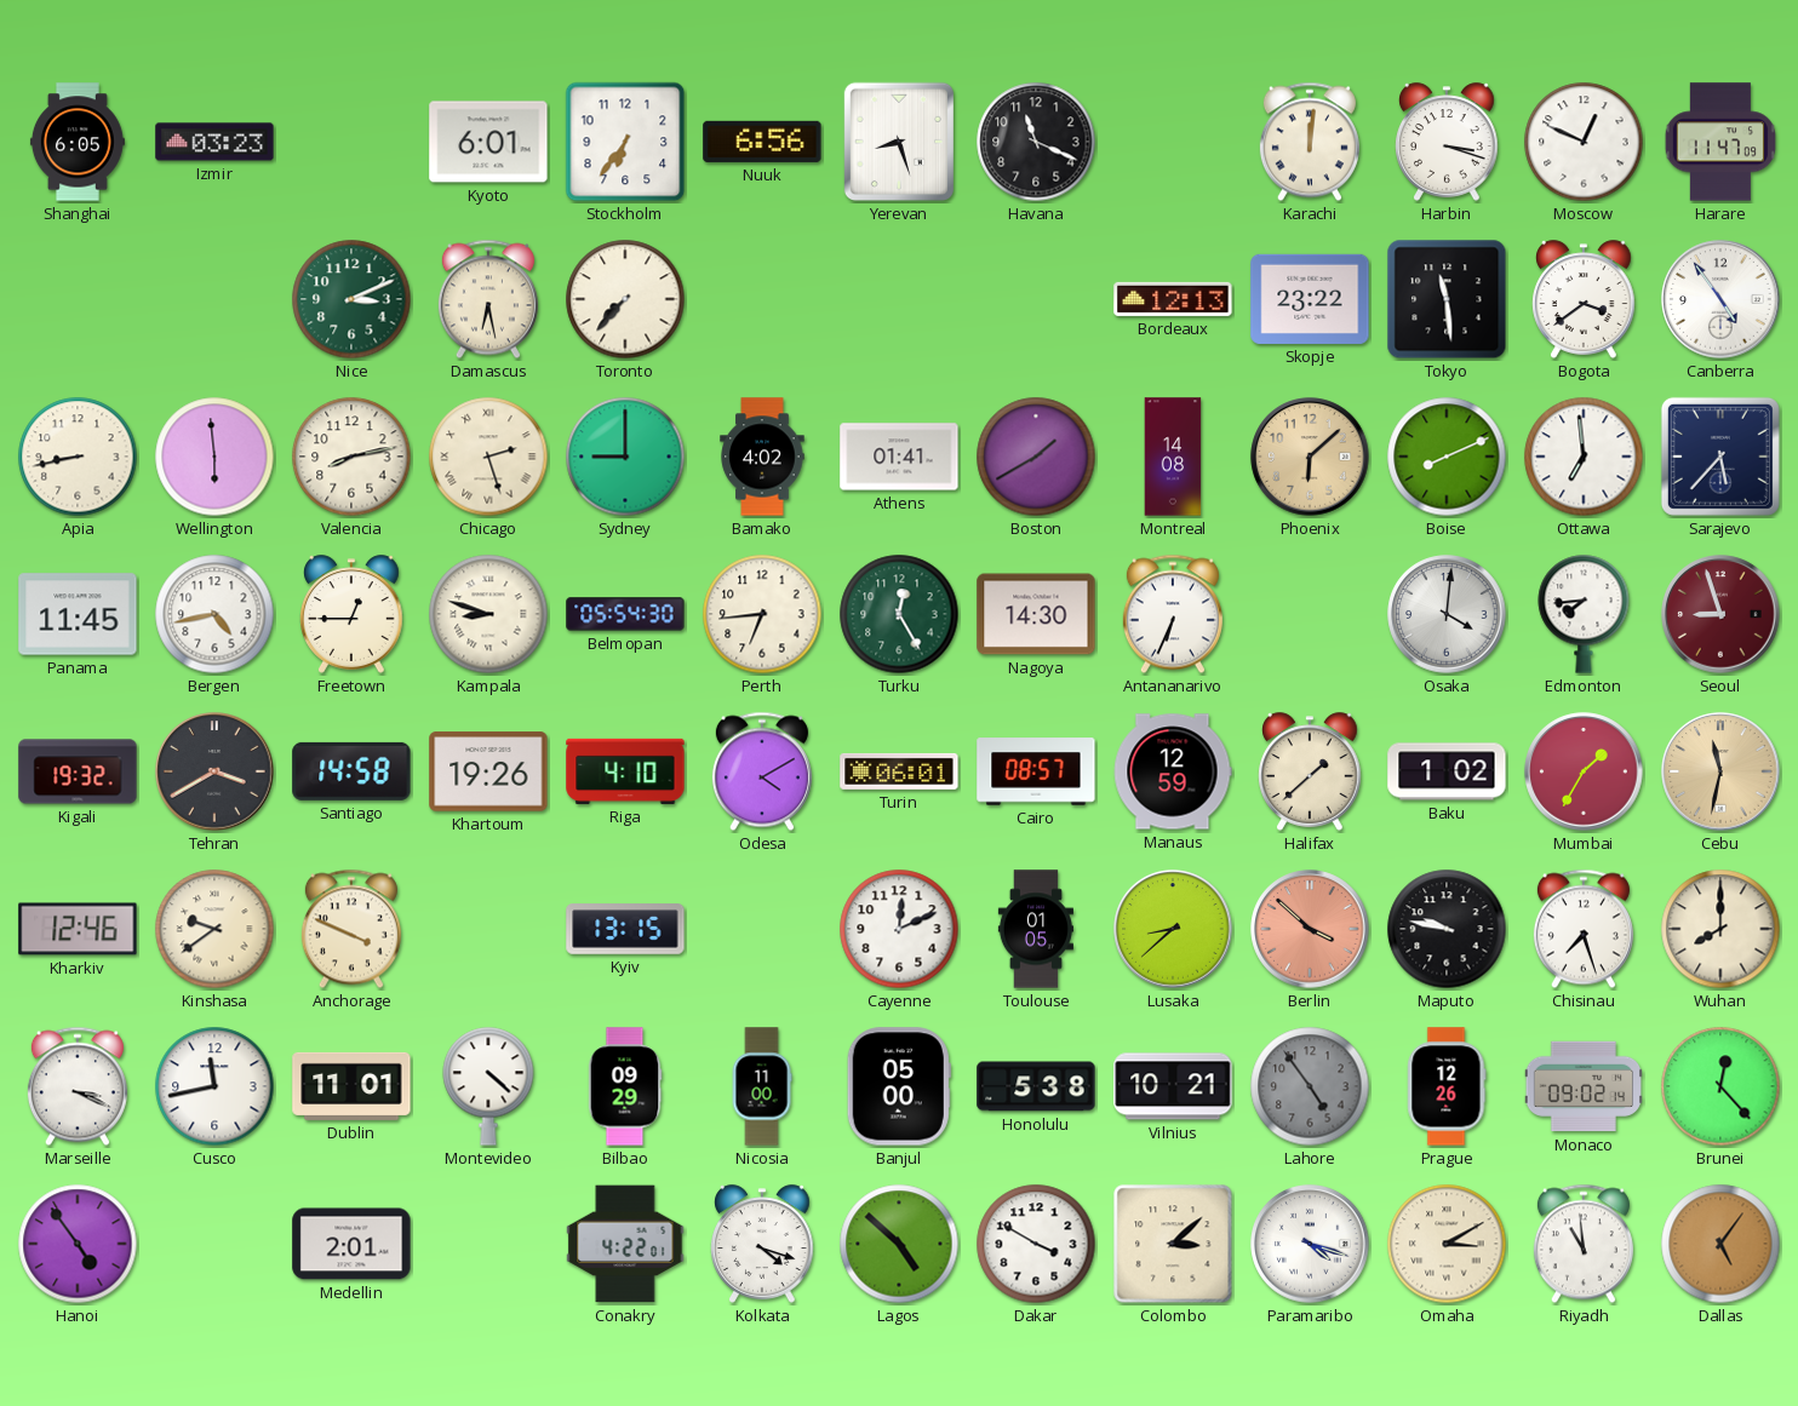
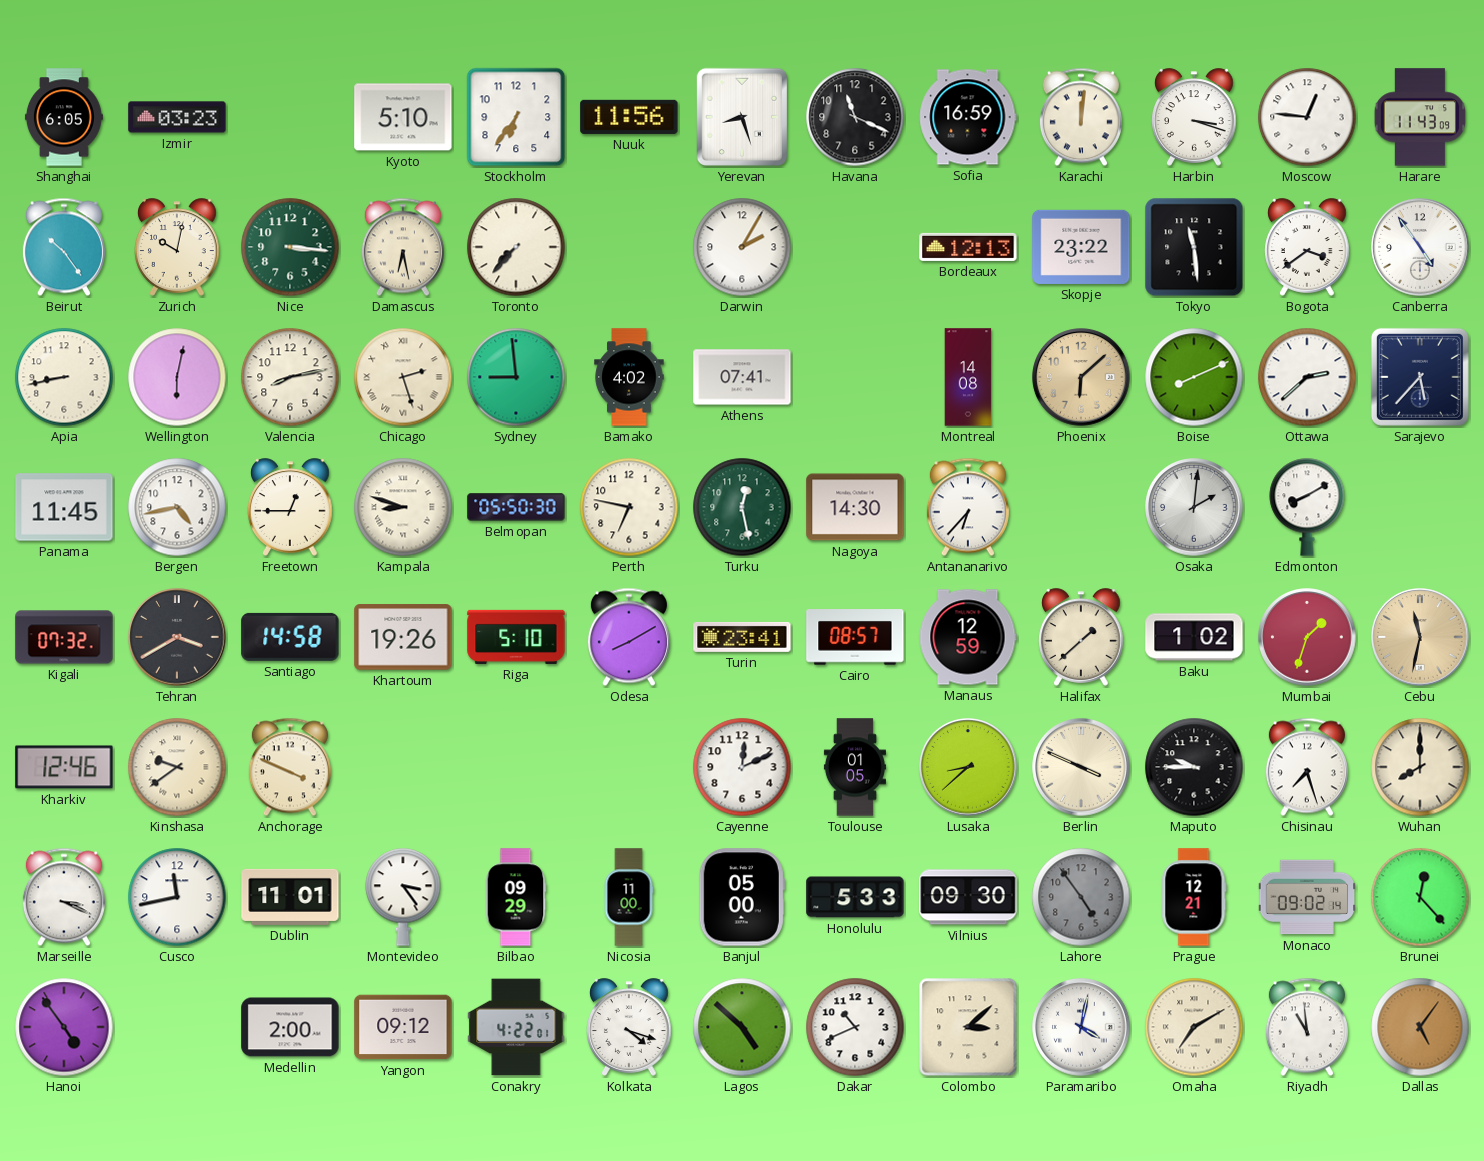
Kyoto: 6:01 -> 5:10
Nuuk: 6:56 -> 11:56
Sofia: none -> 16:59
Moscow: 12:49 -> 12:46
Harare: 11:47 -> 11:43
Beirut: none -> 10:24
Zurich: none -> 10:02
Nice: 3:11 -> 3:16
Darwin: none -> 2:05
Wellington: 5:59 -> 6:02
Sydney: 9:00 -> 8:59
Athens: 01:41 -> 07:41
Boston: 1:40 -> none
Ottawa: 6:59 -> 2:38
Belmopan: 05:54 -> 05:50
Perth: 6:44 -> 6:47
Turku: 12:25 -> 12:28
Antananarivo: 6:34 -> 6:37
Osaka: 4:01 -> 2:01
Edmonton: 7:44 -> 8:10
Seoul: 8:57 -> none
Kigali: 19:32 -> 07:32
Riga: 4:10 -> 5:10
Odesa: 4:10 -> 8:10
Turin: 06:01 -> 23:41
Mumbai: 1:35 -> 1:33
Kyiv: 13:15 -> none
Berlin: 3:52 -> 3:49
Berlin dial: salmon -> cream
Maputo: 9:47 -> 9:45
Montevideo: 4:22 -> 3:24
Honolulu: 5:38 -> 5:33
Vilnius: 10:21 -> 09:30
Prague: 12:26 -> 12:21
Medellin: 2:01 -> 2:00
Yangon: none -> 09:12
Dakar: 3:50 -> 10:41
Paramaribo: 4:18 -> 4:02
Omaha: 3:10 -> 7:10
